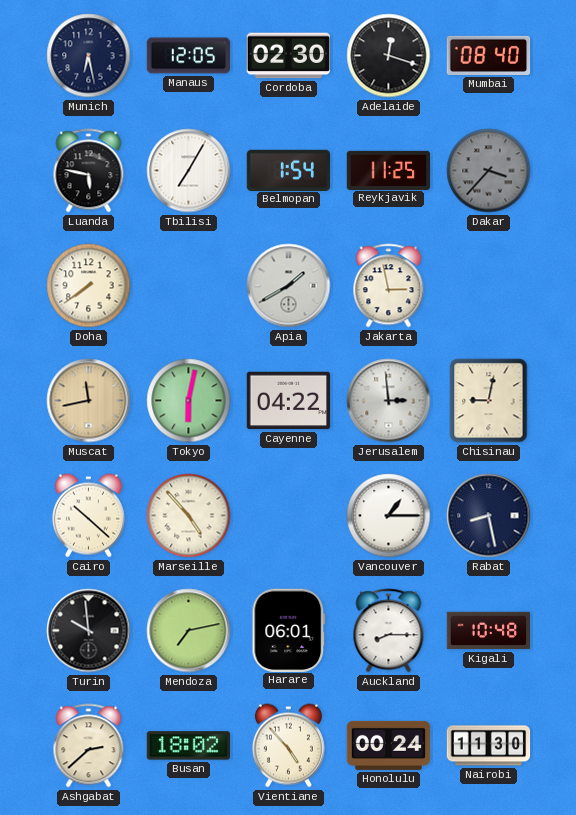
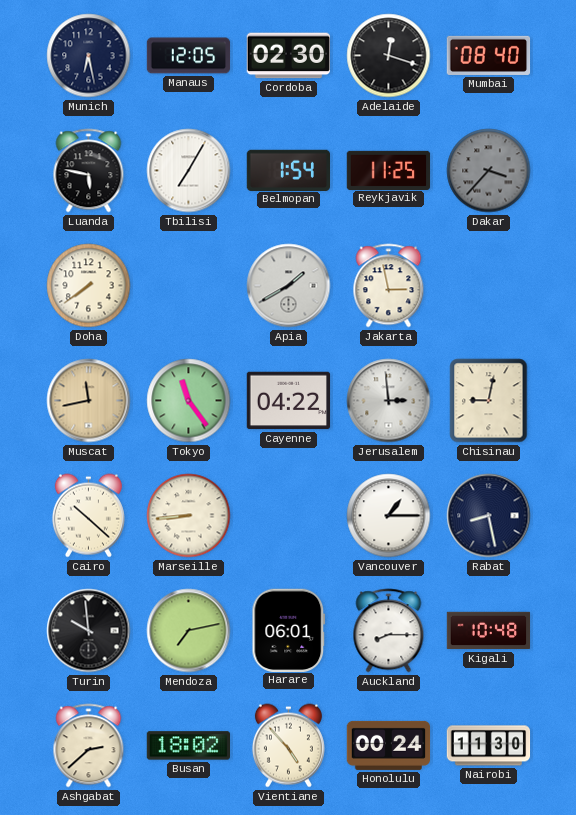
Tokyo: 6:02 -> 11:24
Marseille: 4:53 -> 8:44
